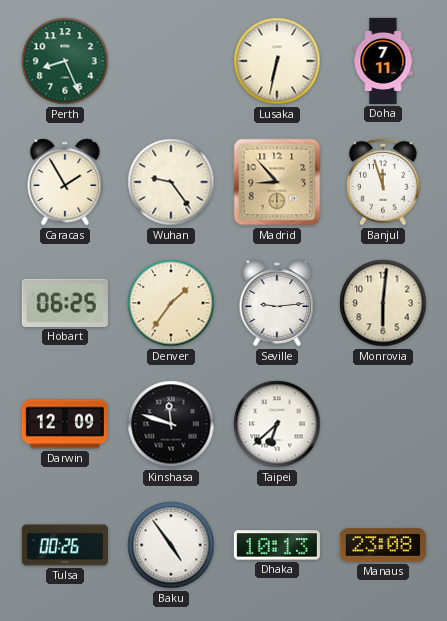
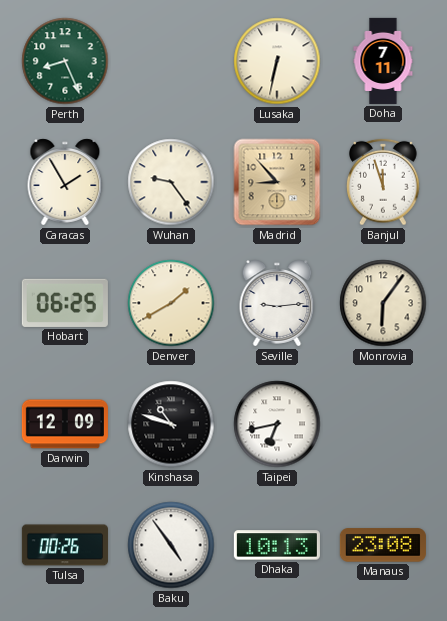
Denver: 1:36 -> 1:40
Monrovia: 6:01 -> 6:06
Kinshasa: 11:48 -> 10:48
Taipei: 6:38 -> 6:43
